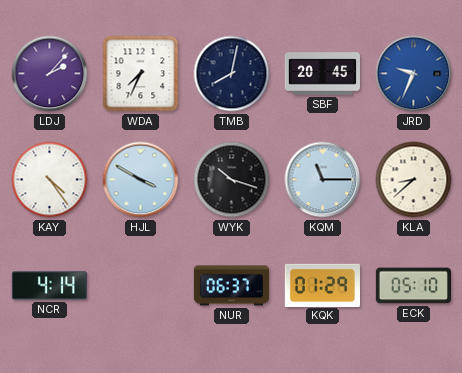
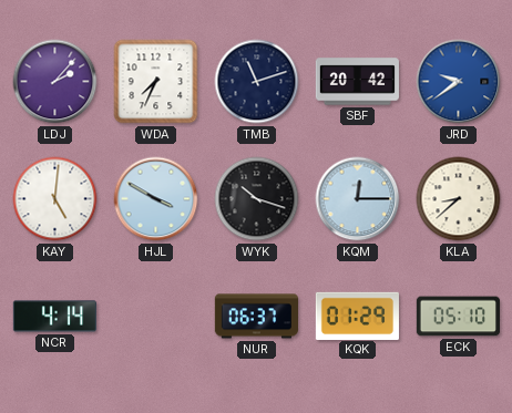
TMB: 8:02 -> 11:12
SBF: 20:45 -> 20:42
JRD: 9:34 -> 9:39
KAY: 4:24 -> 5:01
KQM: 11:15 -> 12:15
